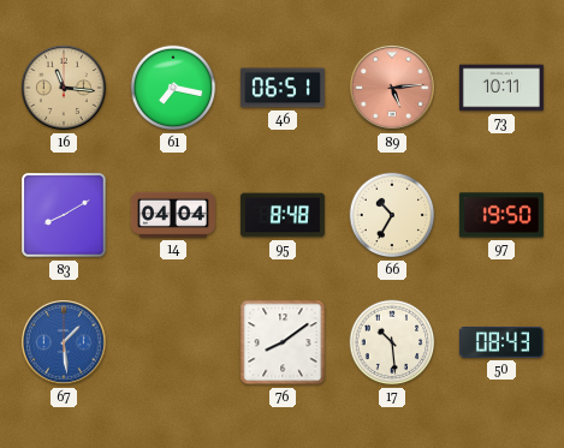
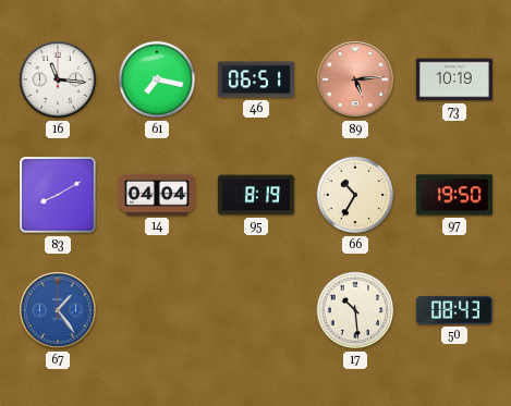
16 dial: champagne -> white
73: 10:11 -> 10:19
95: 8:48 -> 8:19
67: 1:29 -> 1:24
76: 8:09 -> none
